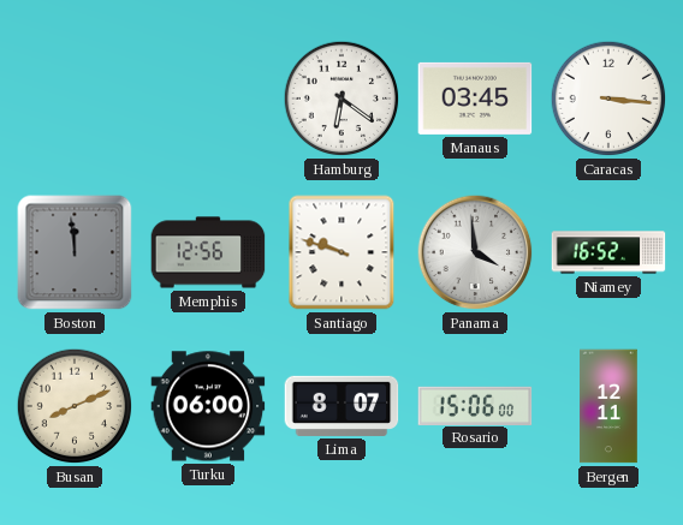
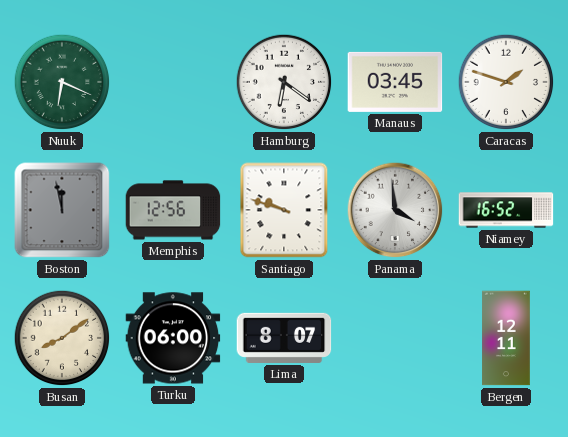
Nuuk: none -> 6:19
Caracas: 3:16 -> 1:48
Boston: 11:59 -> 11:58
Busan: 8:11 -> 8:09
Rosario: 15:06 -> none
